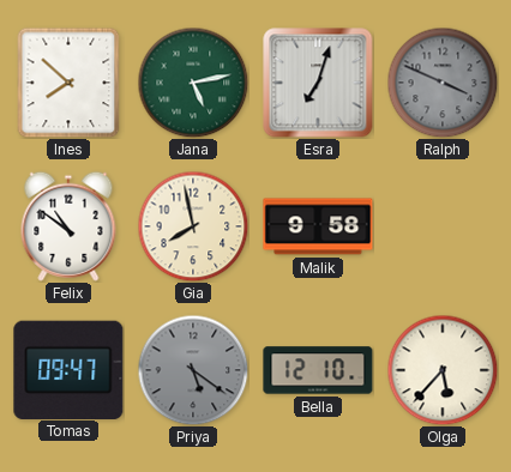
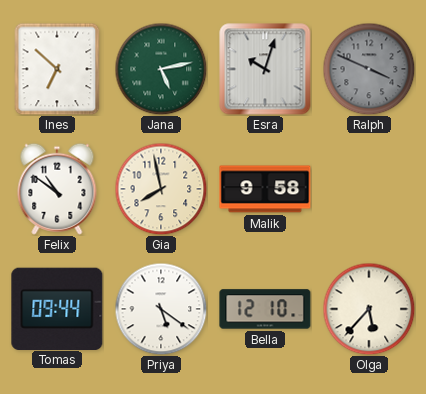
Ines: 7:52 -> 6:52
Esra: 7:03 -> 10:03
Tomas: 09:47 -> 09:44
Priya dial: grey -> white
